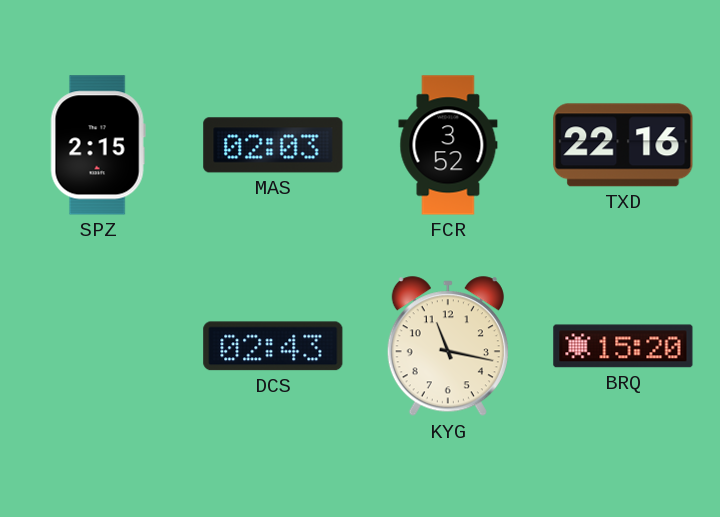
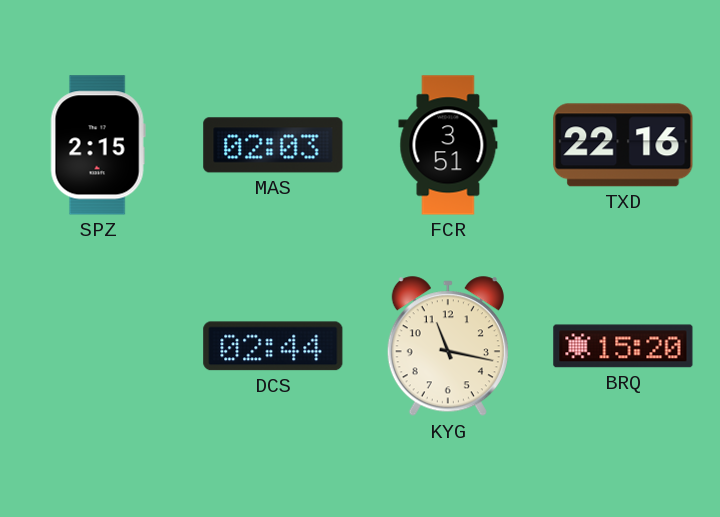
FCR: 3:52 -> 3:51
DCS: 02:43 -> 02:44
